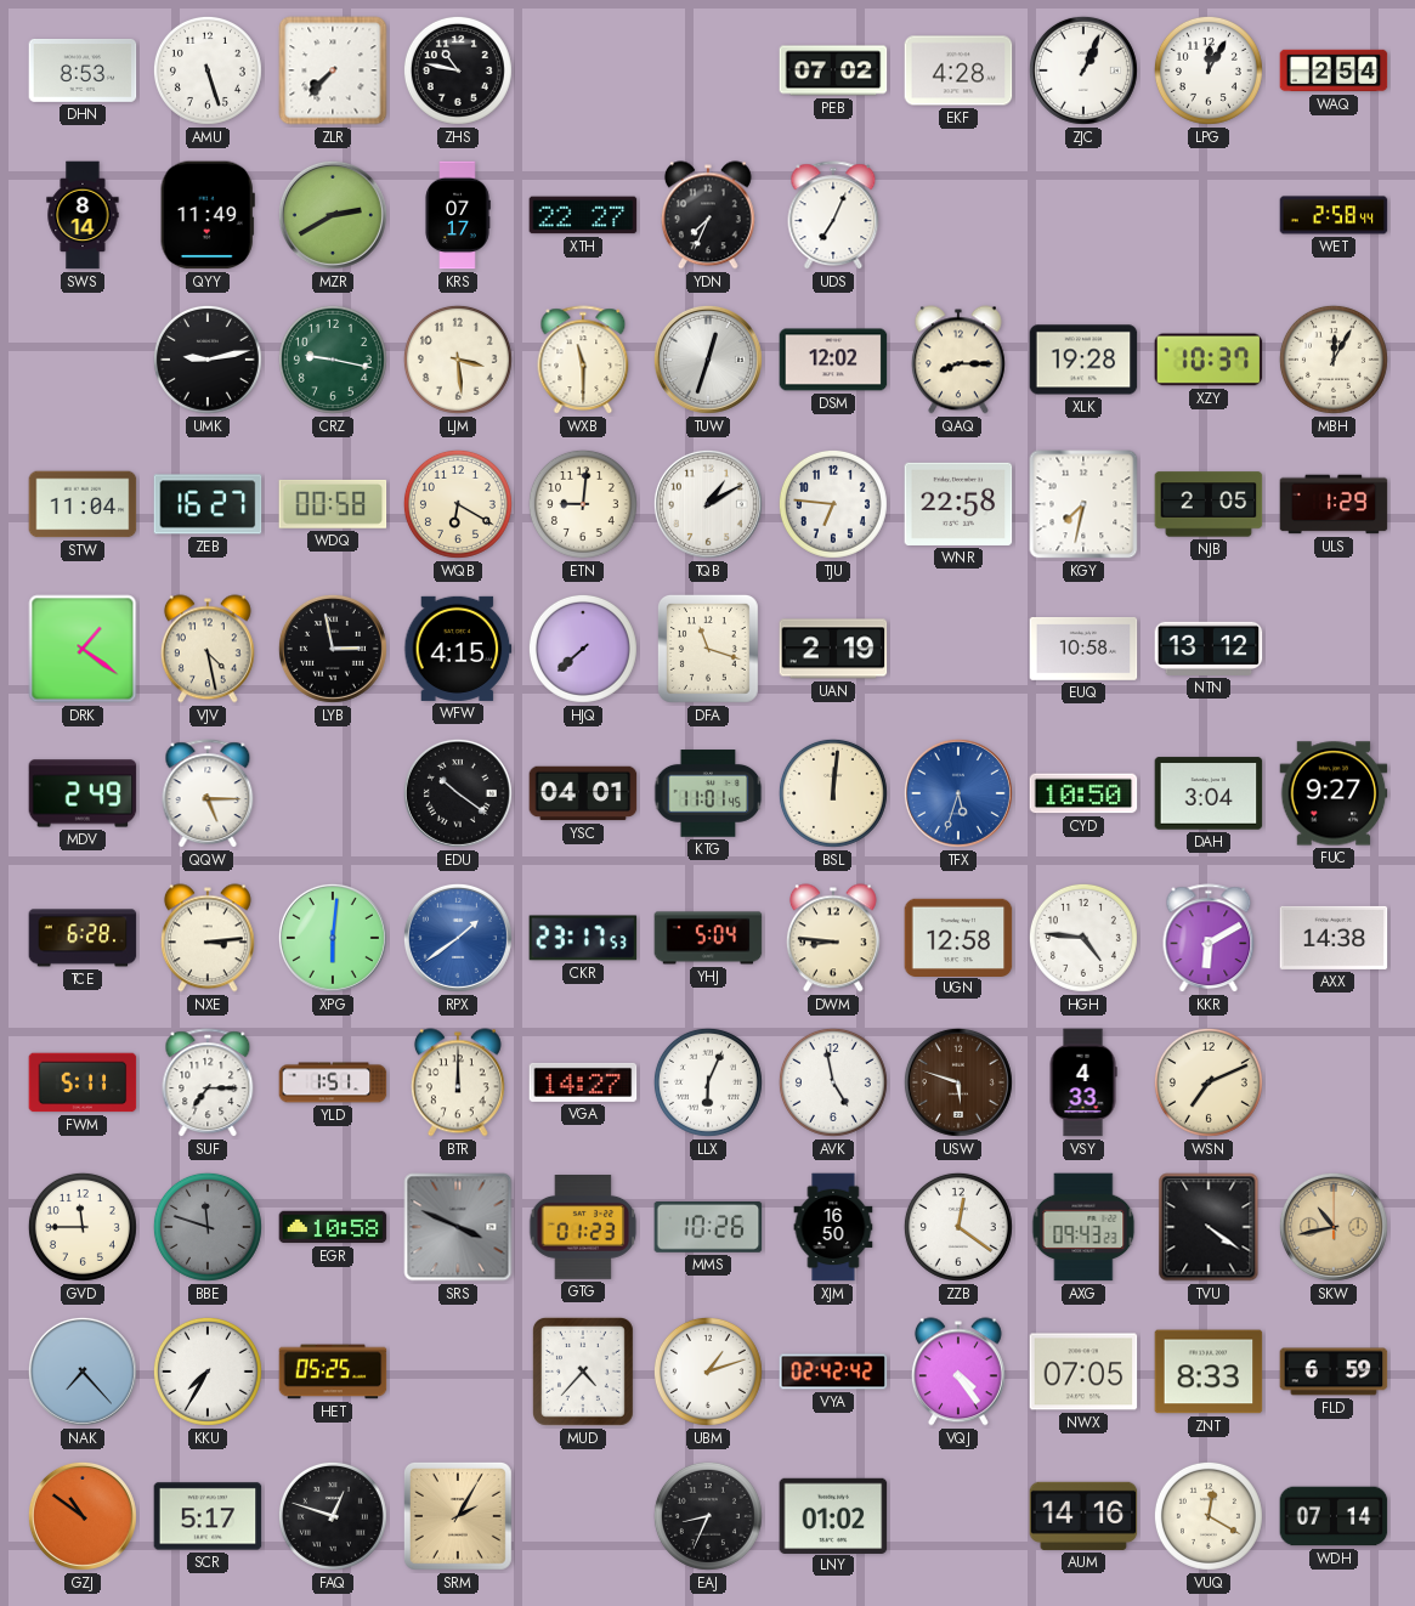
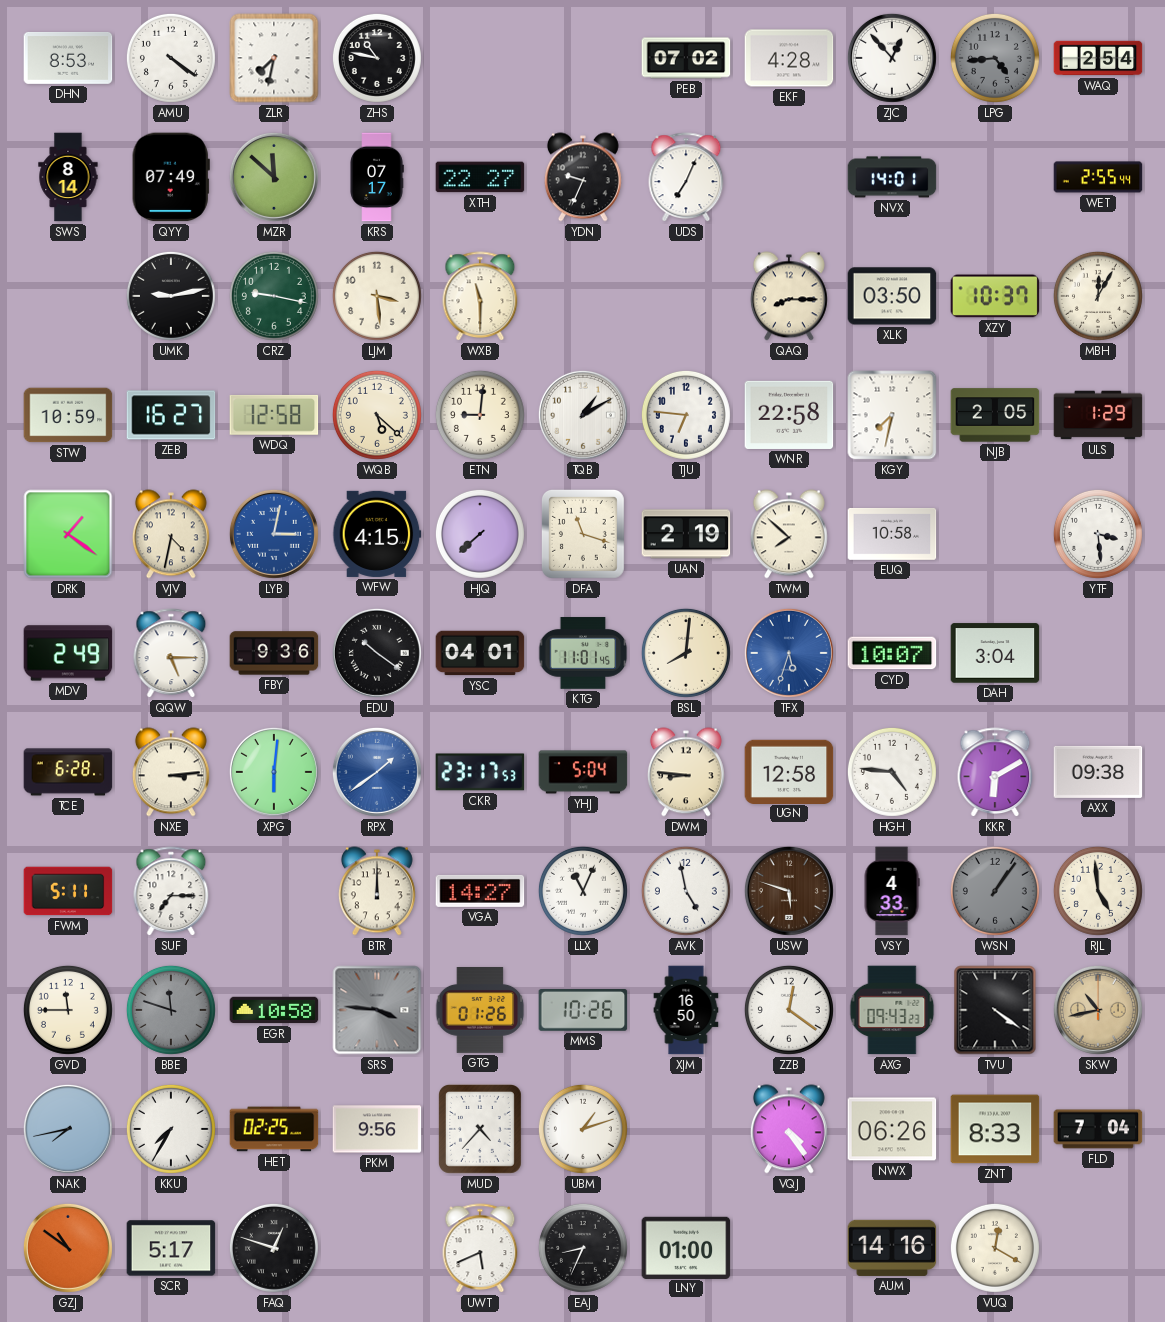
AMU: 5:27 -> 4:21
ZLR: 7:37 -> 7:32
ZJC: 1:04 -> 12:53
LPG: 12:05 -> 4:44
LPG dial: white -> grey
QYY: 11:49 -> 07:49
MZR: 2:40 -> 11:52
YDN: 7:34 -> 9:34
NVX: none -> 14:01
WET: 2:58 -> 2:55
TUW: 12:33 -> none
DSM: 12:02 -> none
XLK: 19:28 -> 03:50
STW: 11:04 -> 10:59
WDQ: 00:58 -> 12:58
WQB: 6:20 -> 5:22
VJV: 4:28 -> 4:32
LYB: 2:58 -> 3:02
LYB dial: black -> blue
TWM: none -> 7:52
NTN: 13:12 -> none
YTF: none -> 3:29
FBY: none -> 9:36
BSL: 12:01 -> 8:01
CYD: 10:50 -> 10:07
FUC: 9:27 -> none
AXX: 14:38 -> 09:38
YLD: 1:51 -> none
LLX: 6:04 -> 11:04
WSN: 7:11 -> 1:06
WSN dial: cream -> grey
RJL: none -> 4:59
SRS: 3:49 -> 3:46
GTG: 01:23 -> 01:26
NAK: 7:23 -> 7:43
HET: 05:25 -> 02:25
PKM: none -> 9:56
VYA: 02:42 -> none
NWX: 07:05 -> 06:26
FLD: 6:59 -> 7:04
SRM: 2:05 -> none
UWT: none -> 5:41
LNY: 01:02 -> 01:00
WDH: 07:14 -> none
